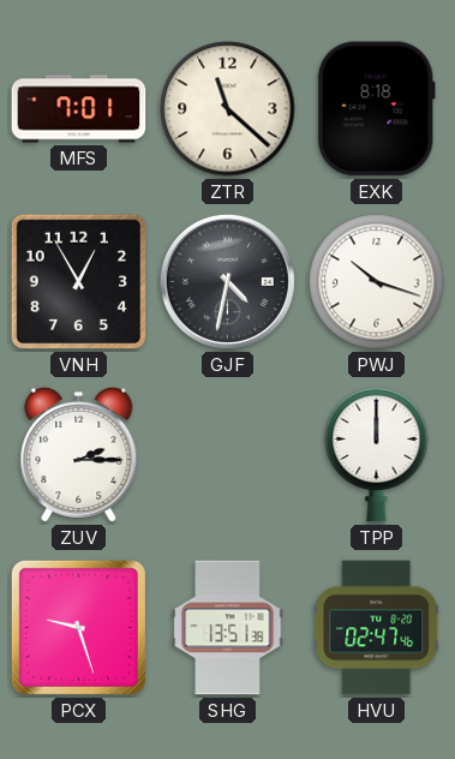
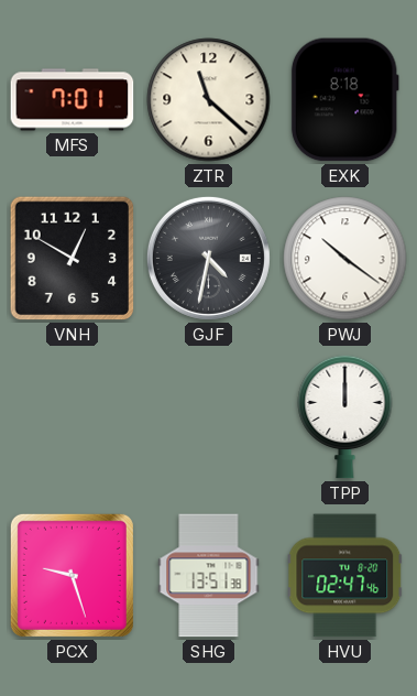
VNH: 12:55 -> 12:50
PWJ: 10:18 -> 10:21
ZUV: 2:15 -> none
